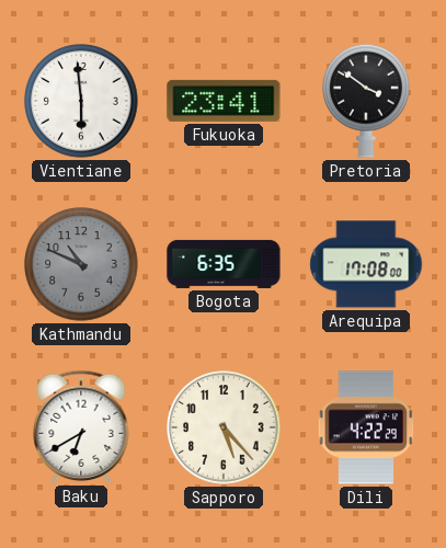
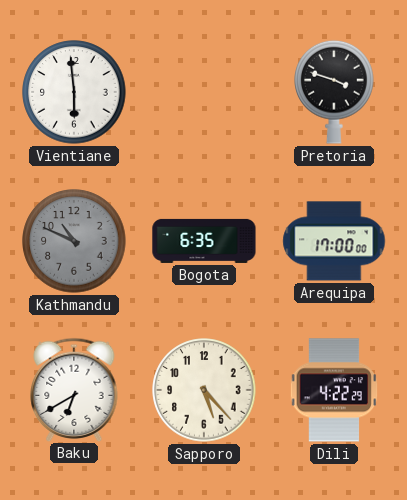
Fukuoka: 23:41 -> none
Pretoria: 3:51 -> 3:48
Arequipa: 17:08 -> 17:00
